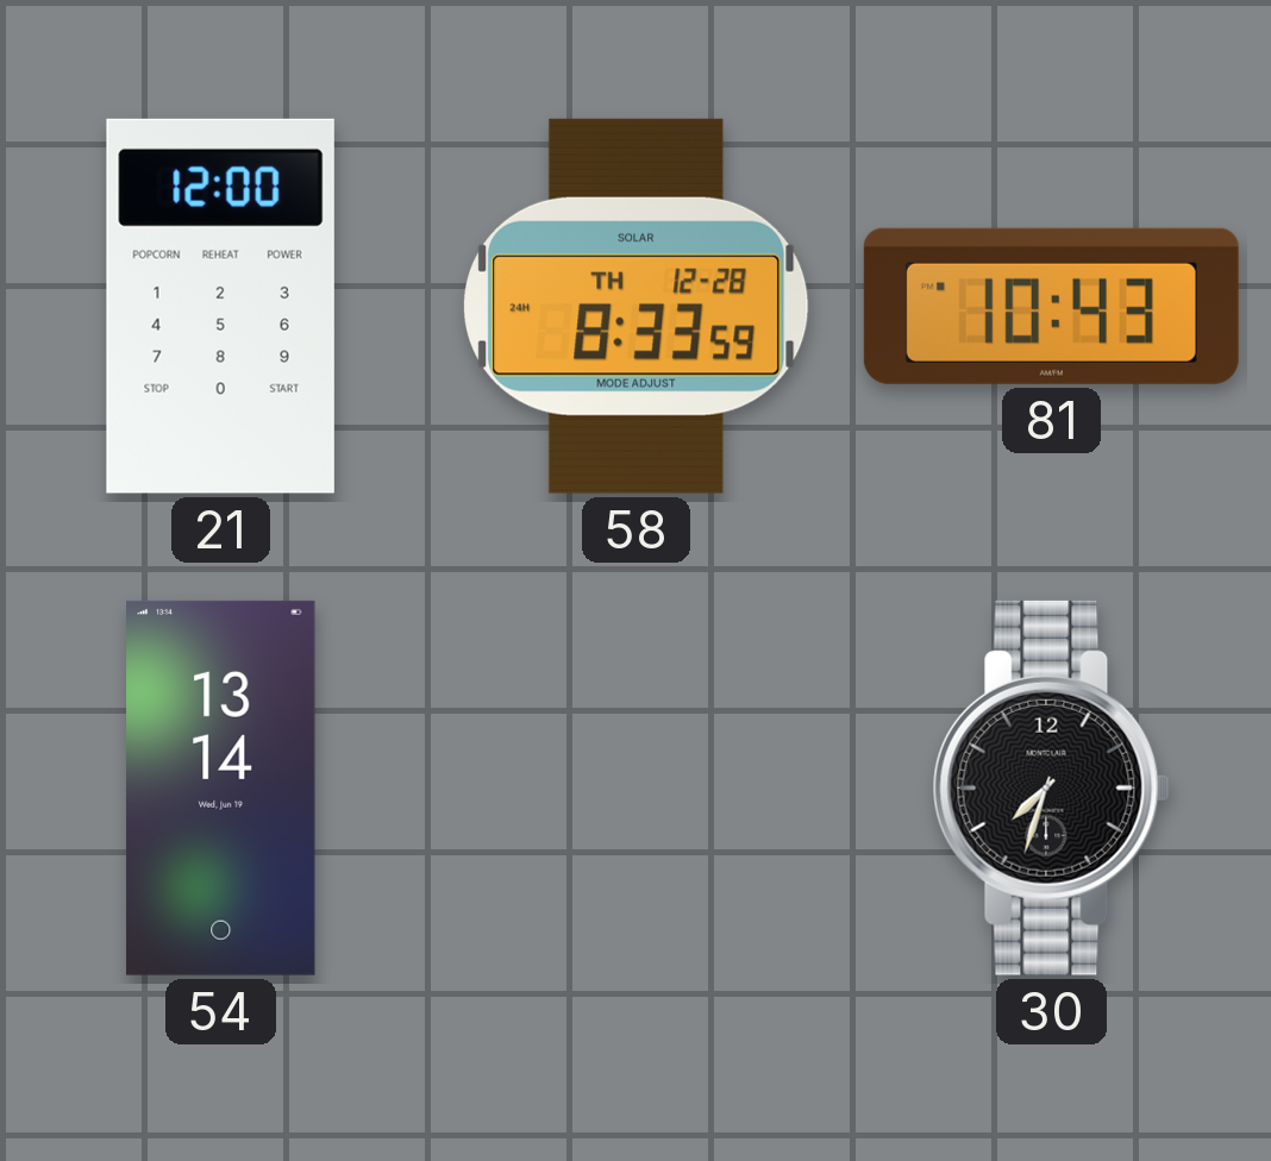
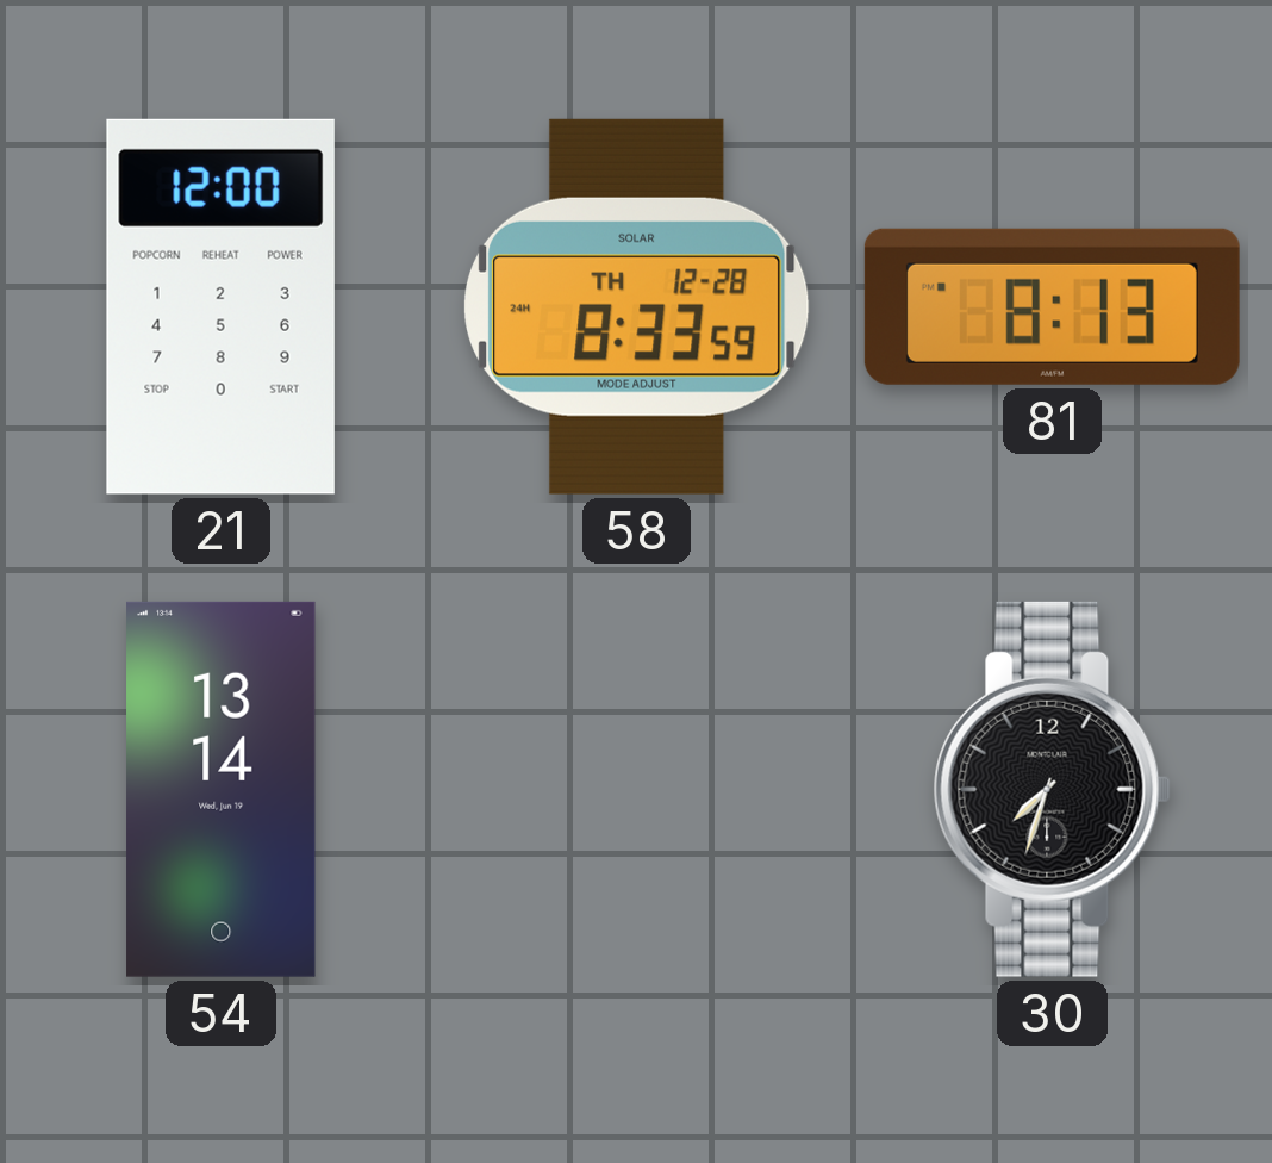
81: 10:43 -> 8:13
